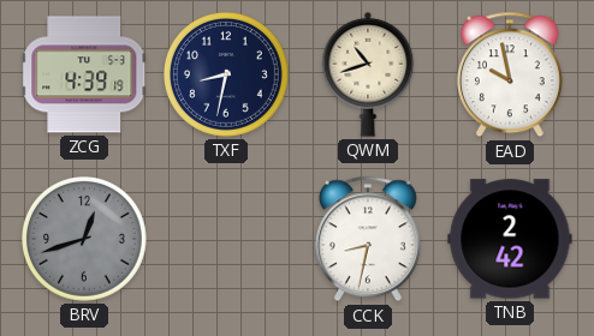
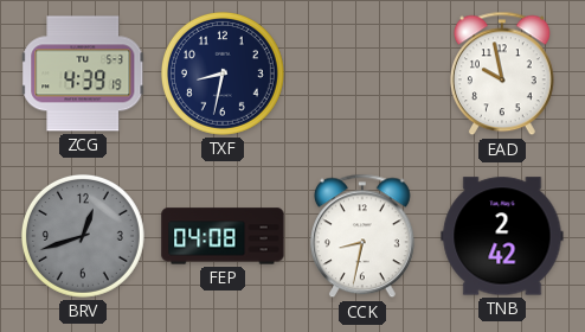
QWM: 10:42 -> none
FEP: none -> 04:08
